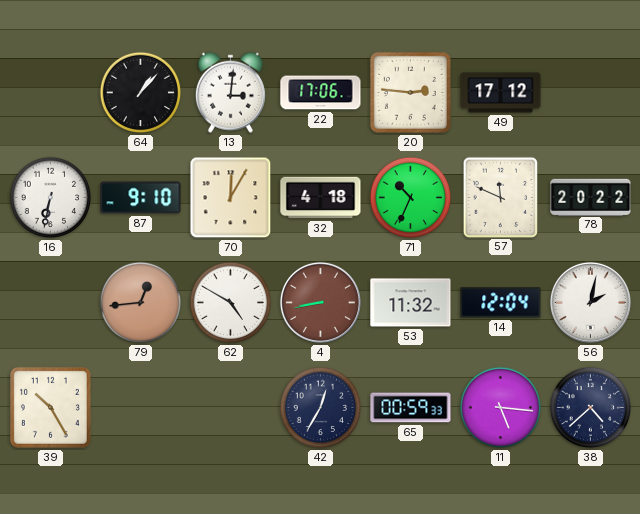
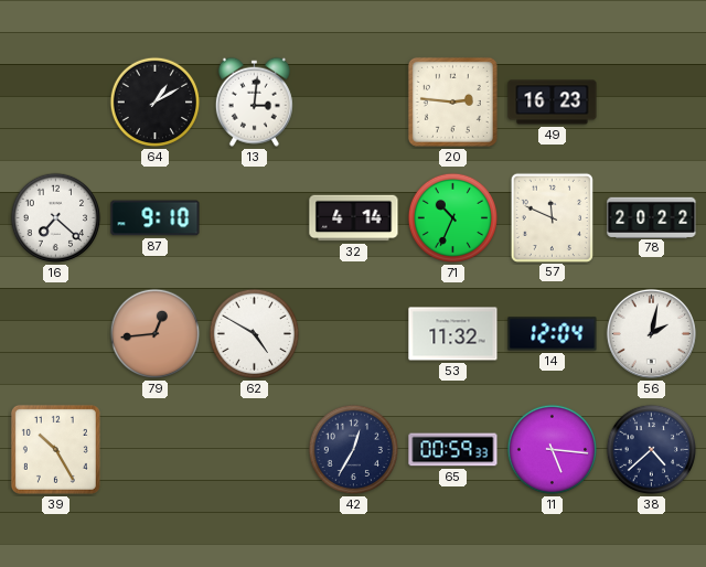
64: 1:07 -> 1:10
22: 17:06 -> none
49: 17:12 -> 16:23
16: 6:32 -> 7:22
70: 12:05 -> none
32: 4:18 -> 4:14
4: 8:43 -> none
